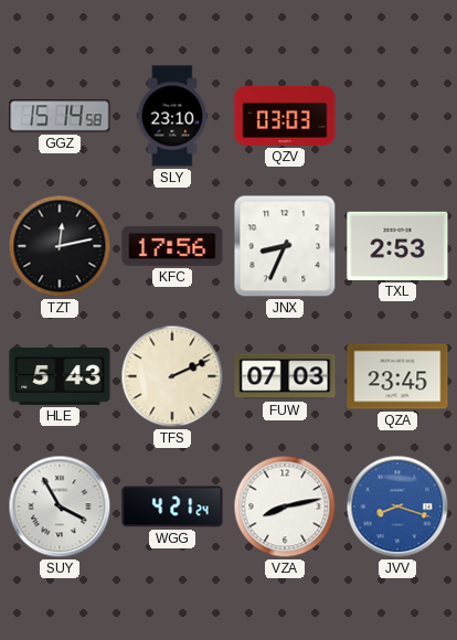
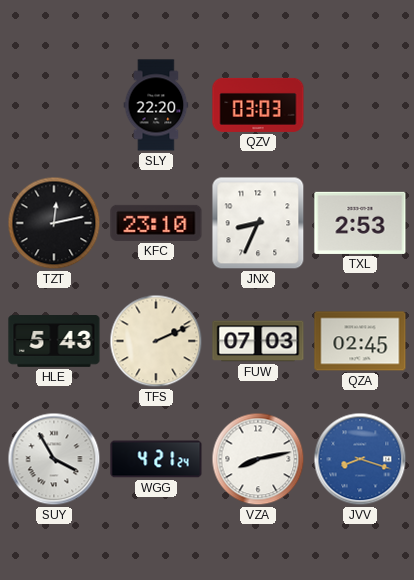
GGZ: 15:14 -> none
SLY: 23:10 -> 22:20
KFC: 17:56 -> 23:10
QZA: 23:45 -> 02:45
